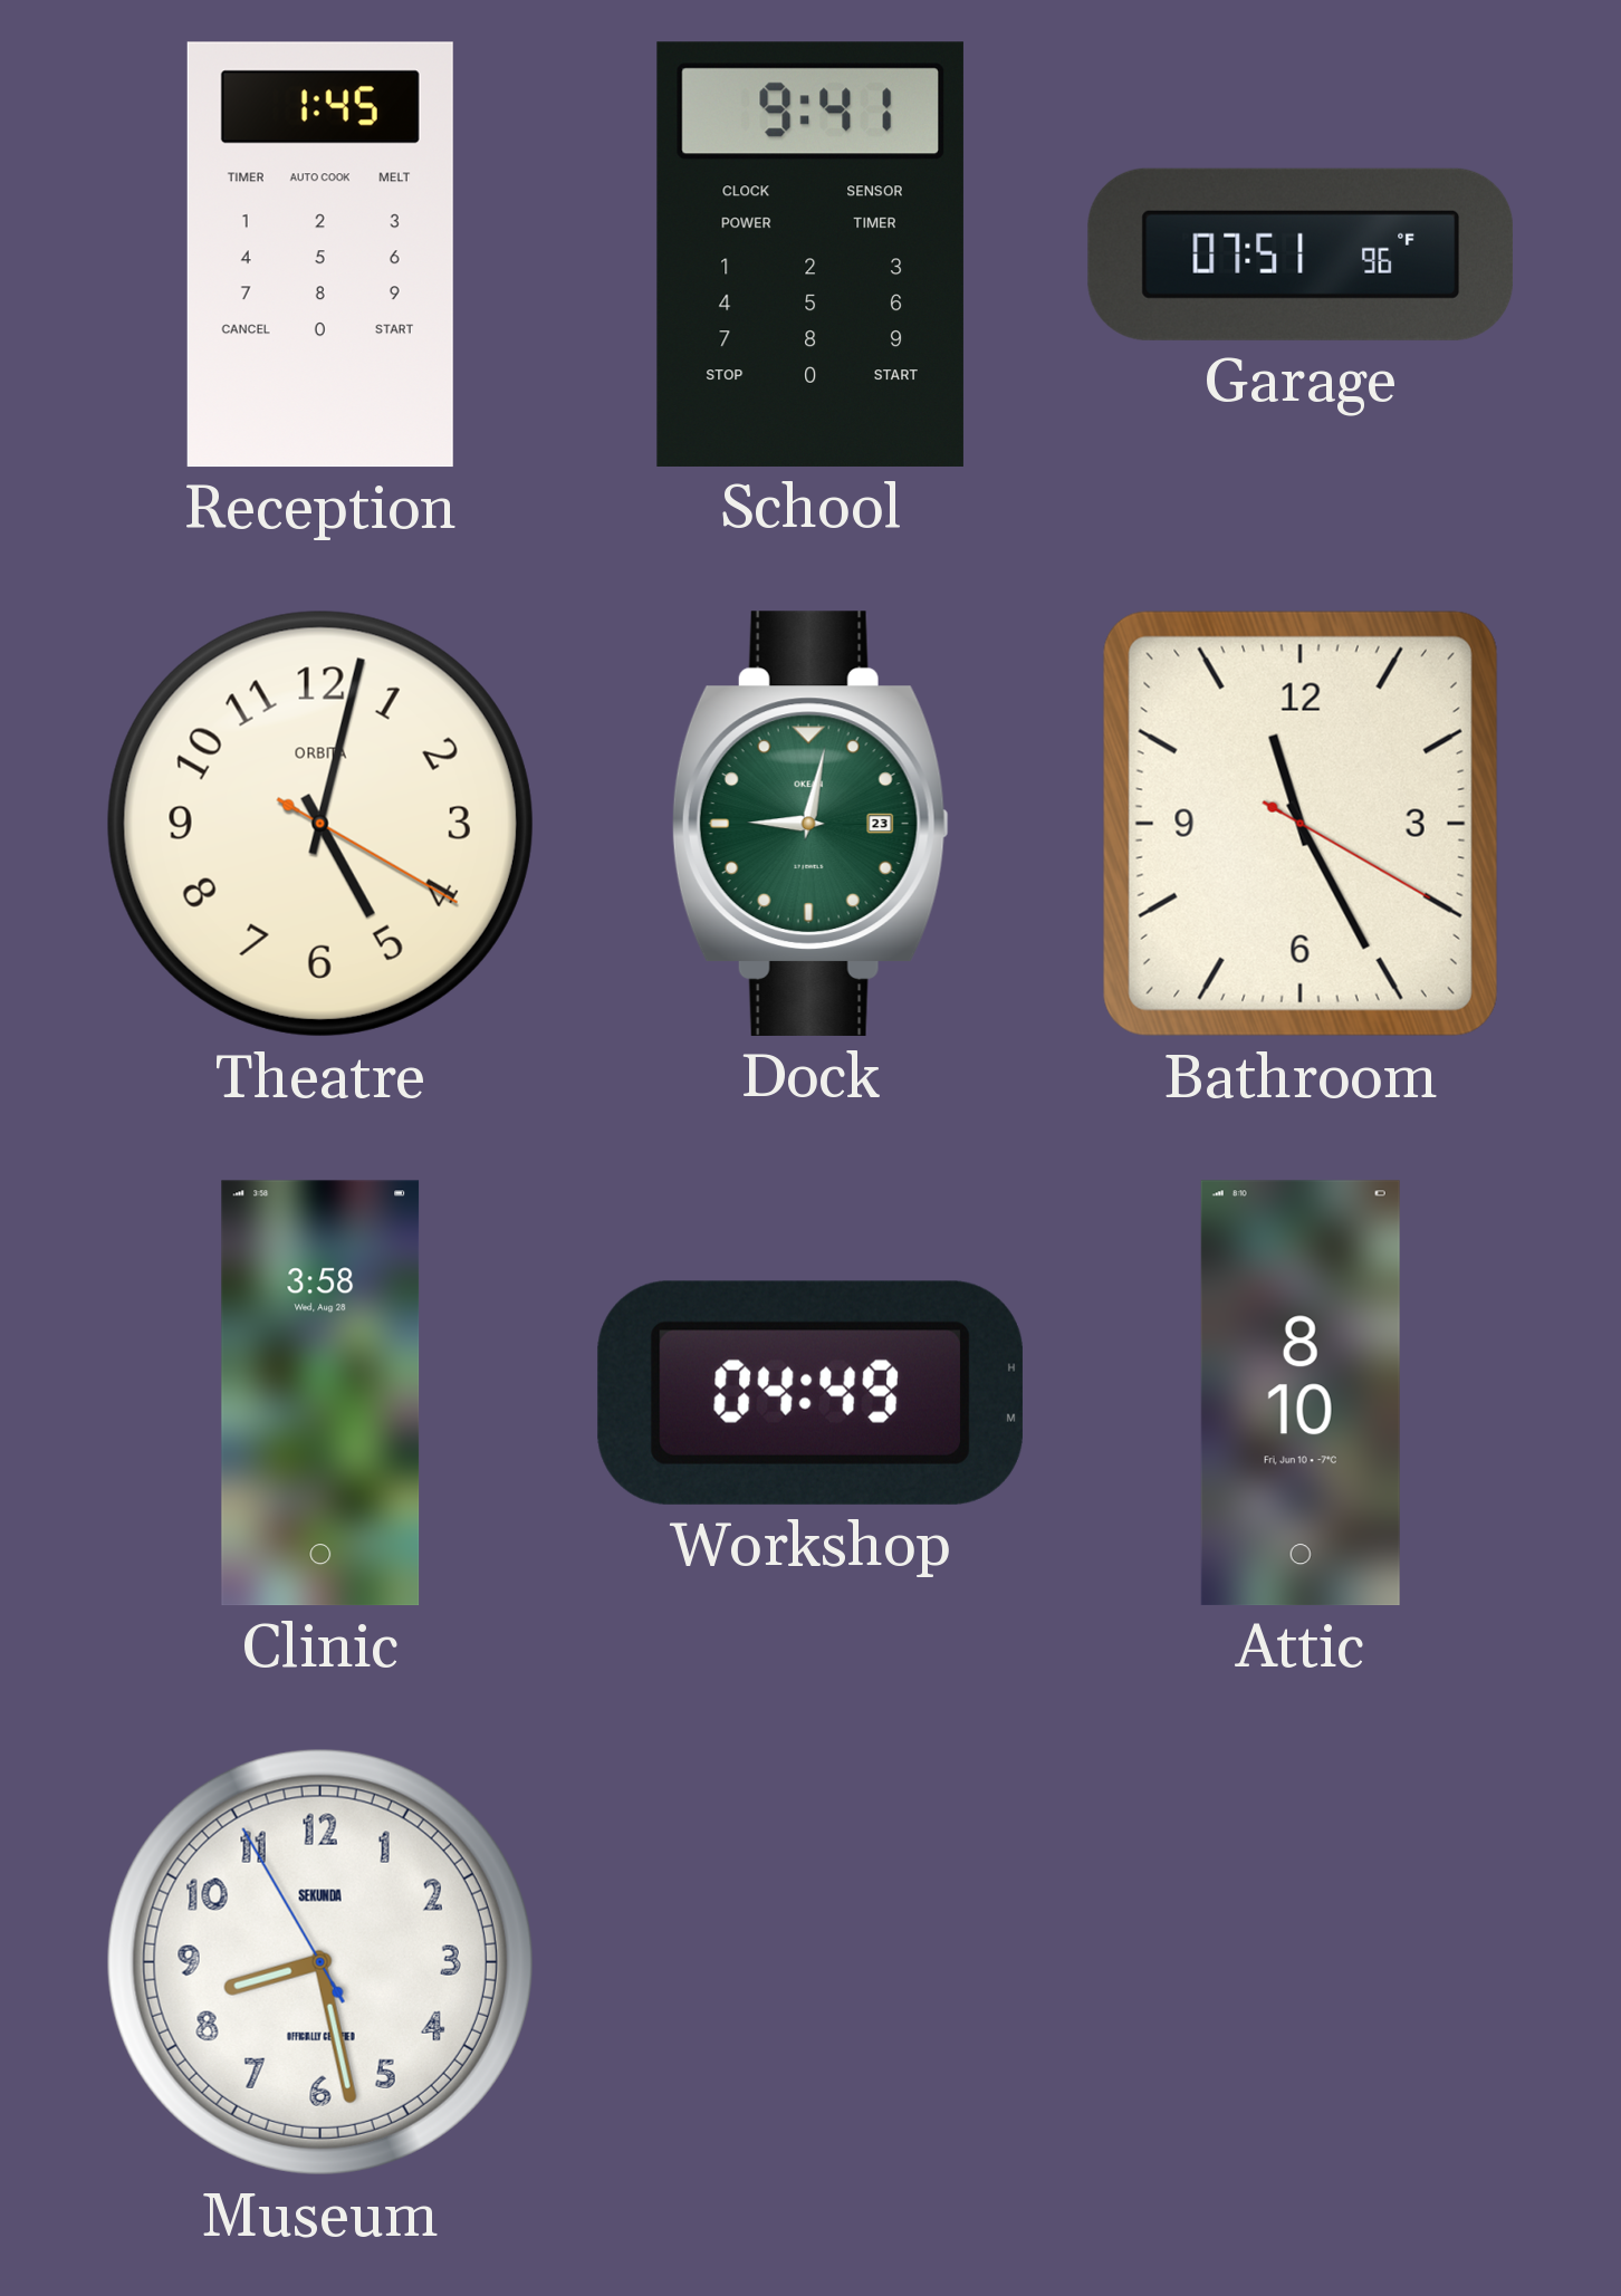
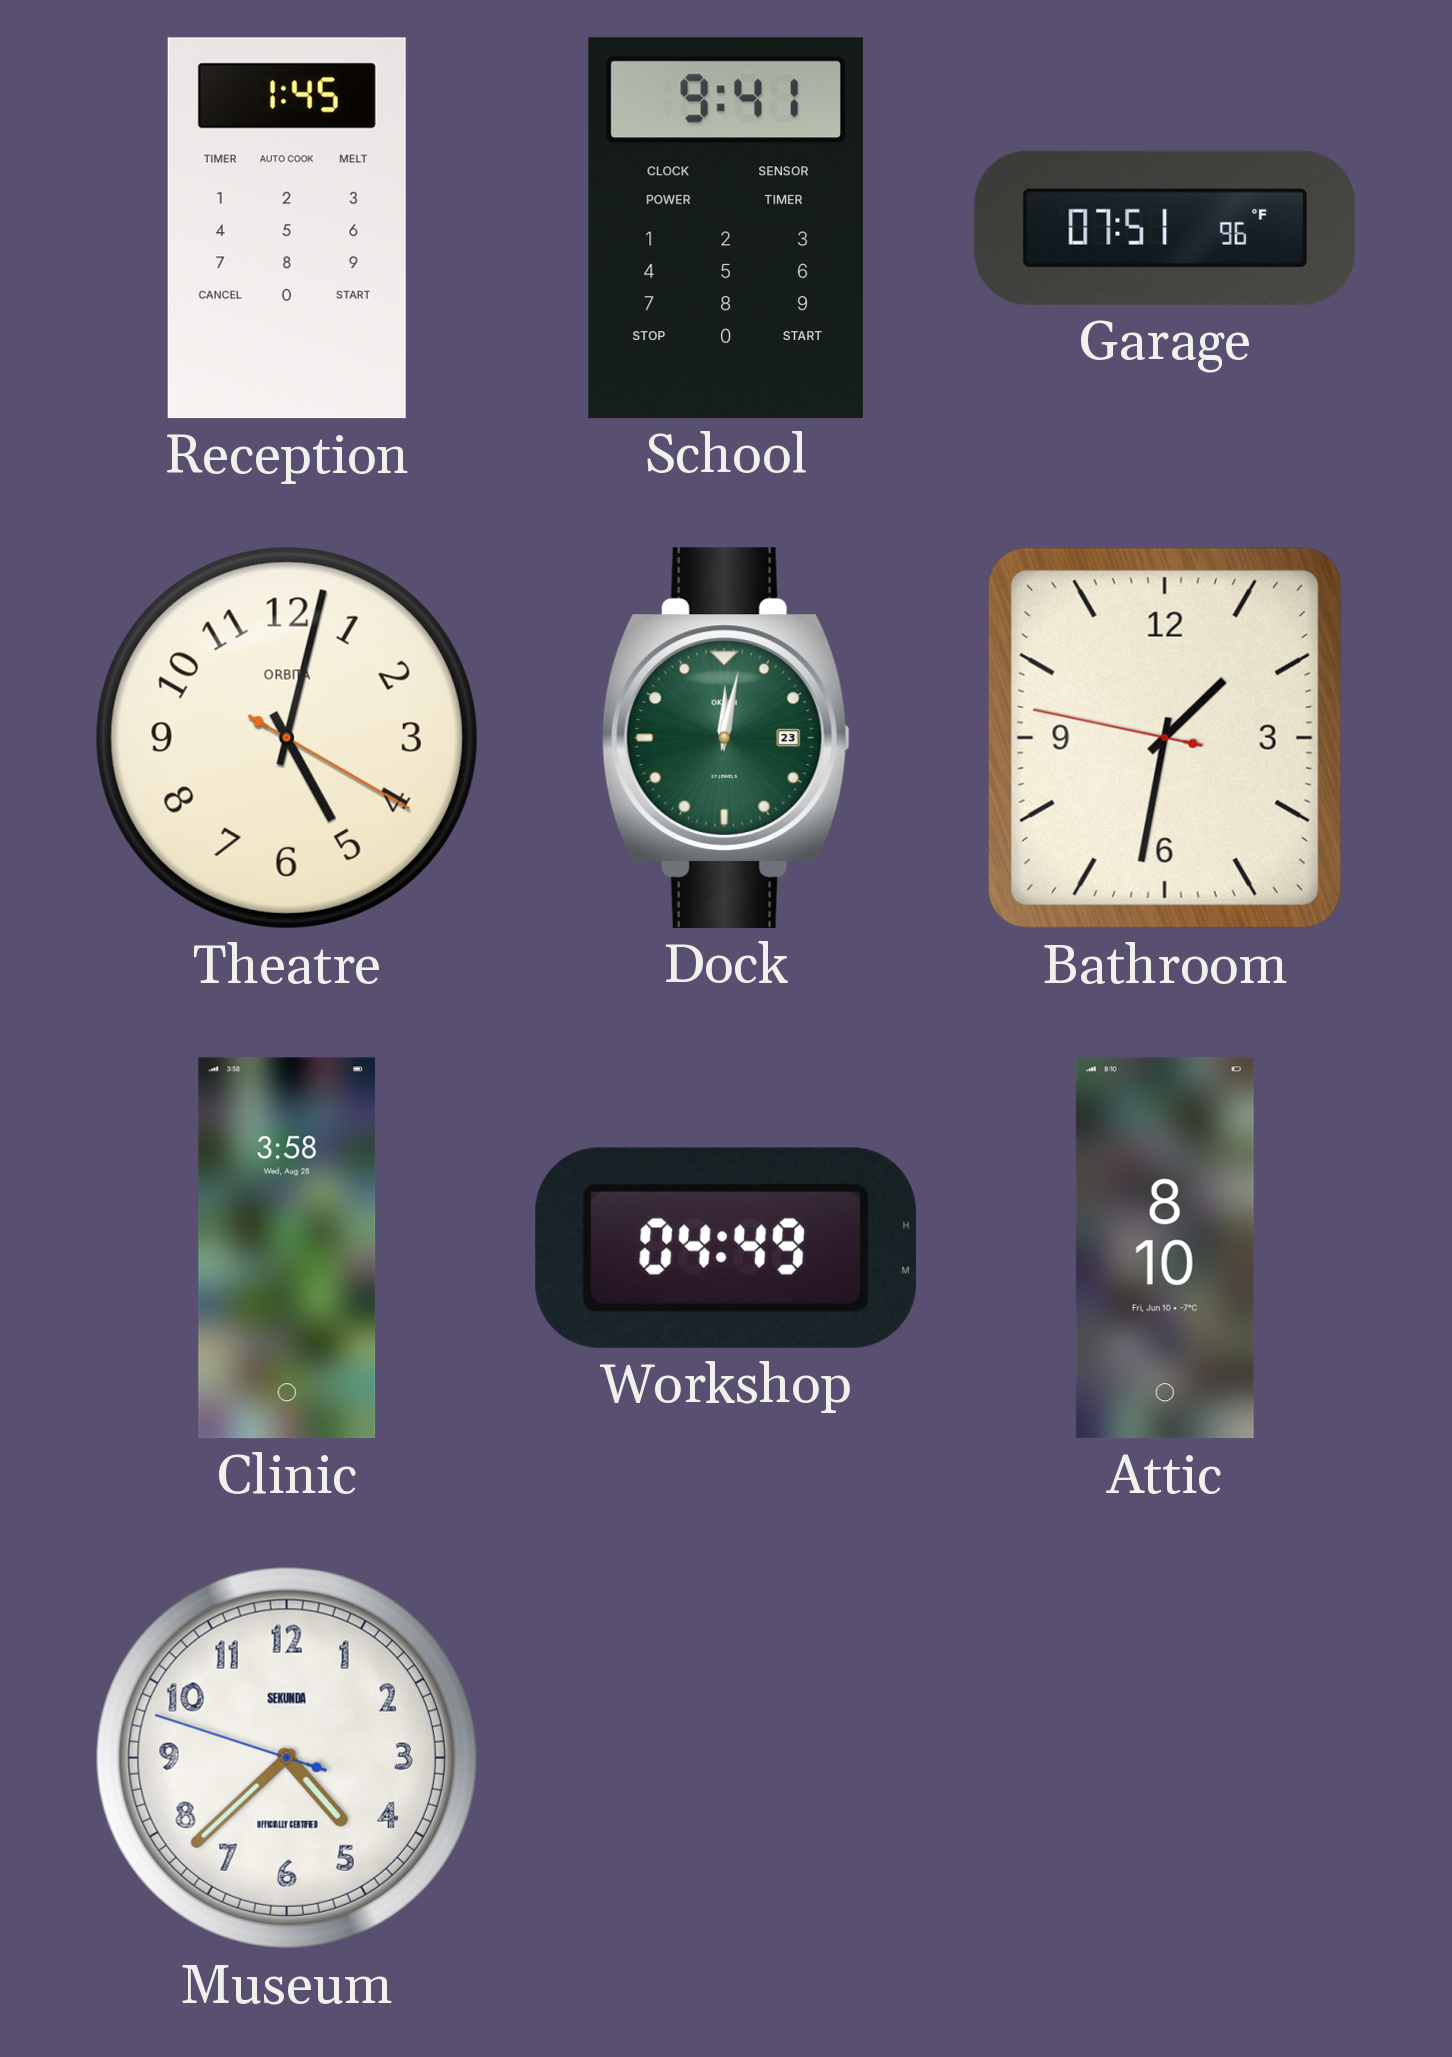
Dock: 9:02 -> 12:02
Bathroom: 11:25 -> 1:31
Museum: 8:27 -> 4:37
